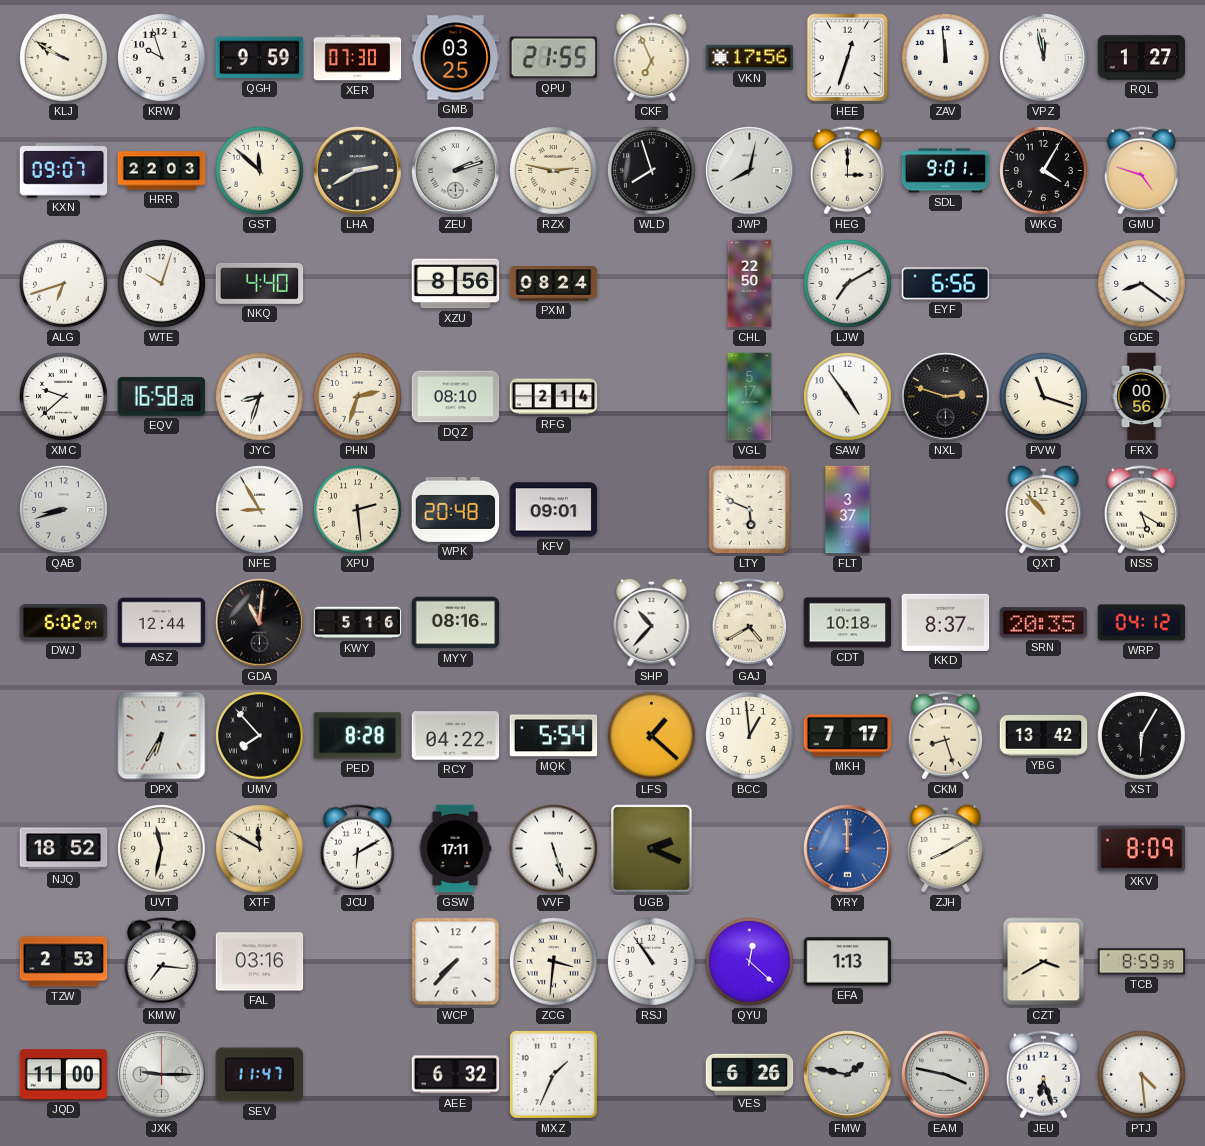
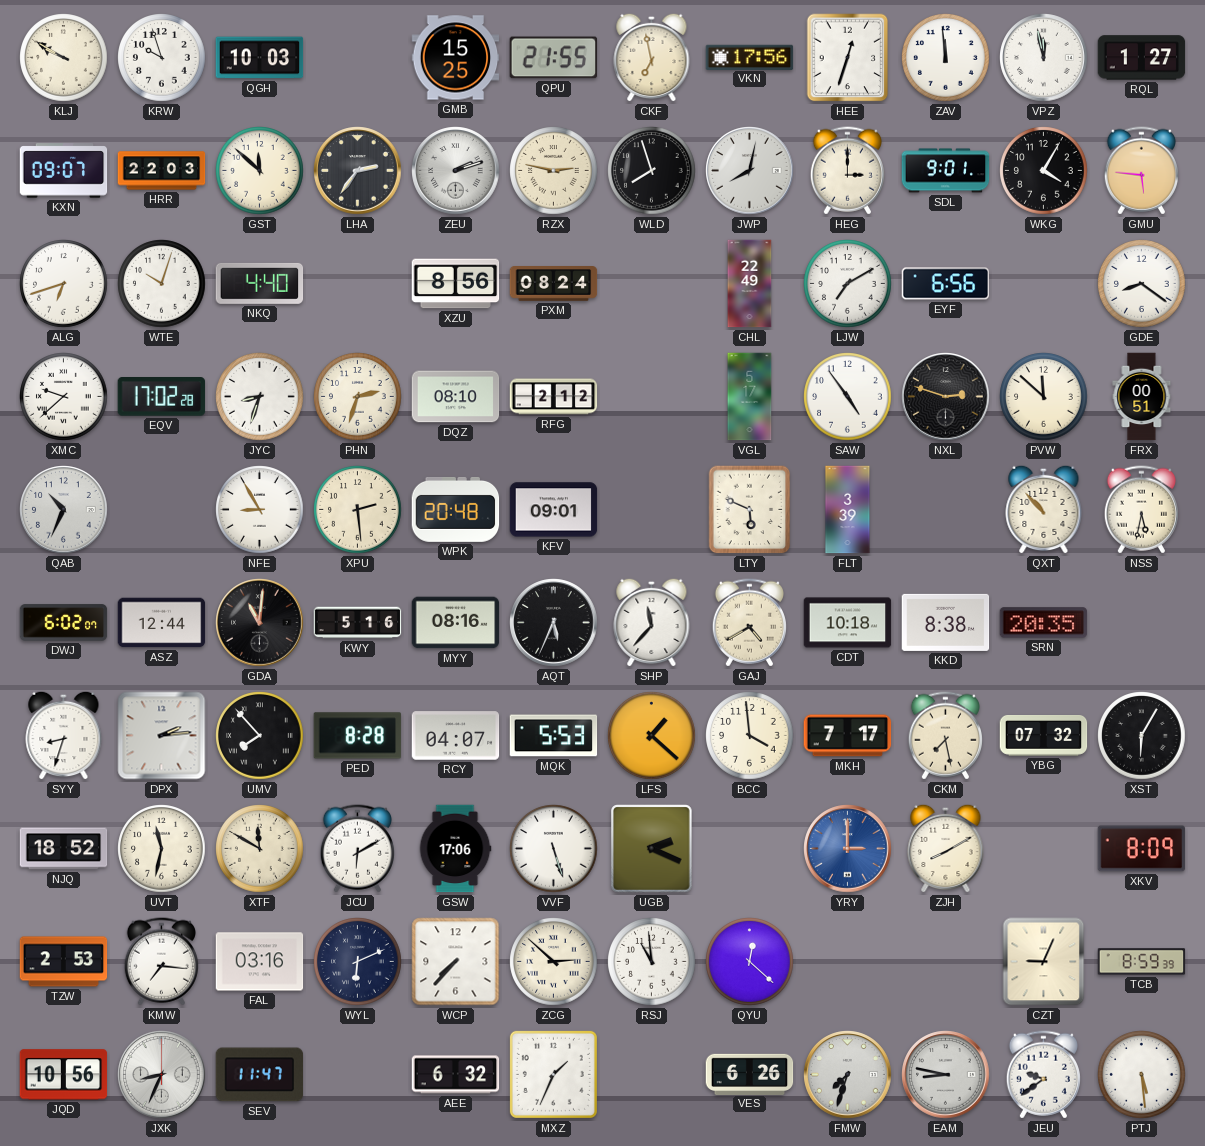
QGH: 9:59 -> 10:03
XER: 07:30 -> none
GMB: 03:25 -> 15:25
CKF: 6:56 -> 6:58
LHA: 2:40 -> 2:36
GMU: 4:48 -> 5:46
CHL: 22:50 -> 22:49
EQV: 16:58 -> 17:02
RFG: 2:14 -> 2:12
PVW: 11:18 -> 11:52
FRX: 00:56 -> 00:51
QAB: 8:42 -> 10:34
FLT: 3:37 -> 3:39
NSS: 5:20 -> 5:32
AQT: none -> 5:34
SHP: 10:37 -> 11:37
KKD: 8:37 -> 8:38
WRP: 04:12 -> none
SYY: none -> 8:33
DPX: 6:35 -> 2:14
RCY: 04:22 -> 04:07
MQK: 5:54 -> 5:53
BCC: 12:59 -> 3:59
CKM: 8:27 -> 7:28
YBG: 13:42 -> 07:32
GSW: 17:11 -> 17:06
YRY: 12:00 -> 3:00
WYL: none -> 6:11
ZCG: 3:31 -> 2:52
RSJ: 10:54 -> 10:59
EFA: 1:13 -> none
CZT: 3:40 -> 9:04
JQD: 11:00 -> 10:56
JXK: 9:15 -> 8:34
FMW: 1:47 -> 7:33
EAM: 3:47 -> 8:47
JEU: 6:27 -> 9:39
PTJ: 4:29 -> 5:29
